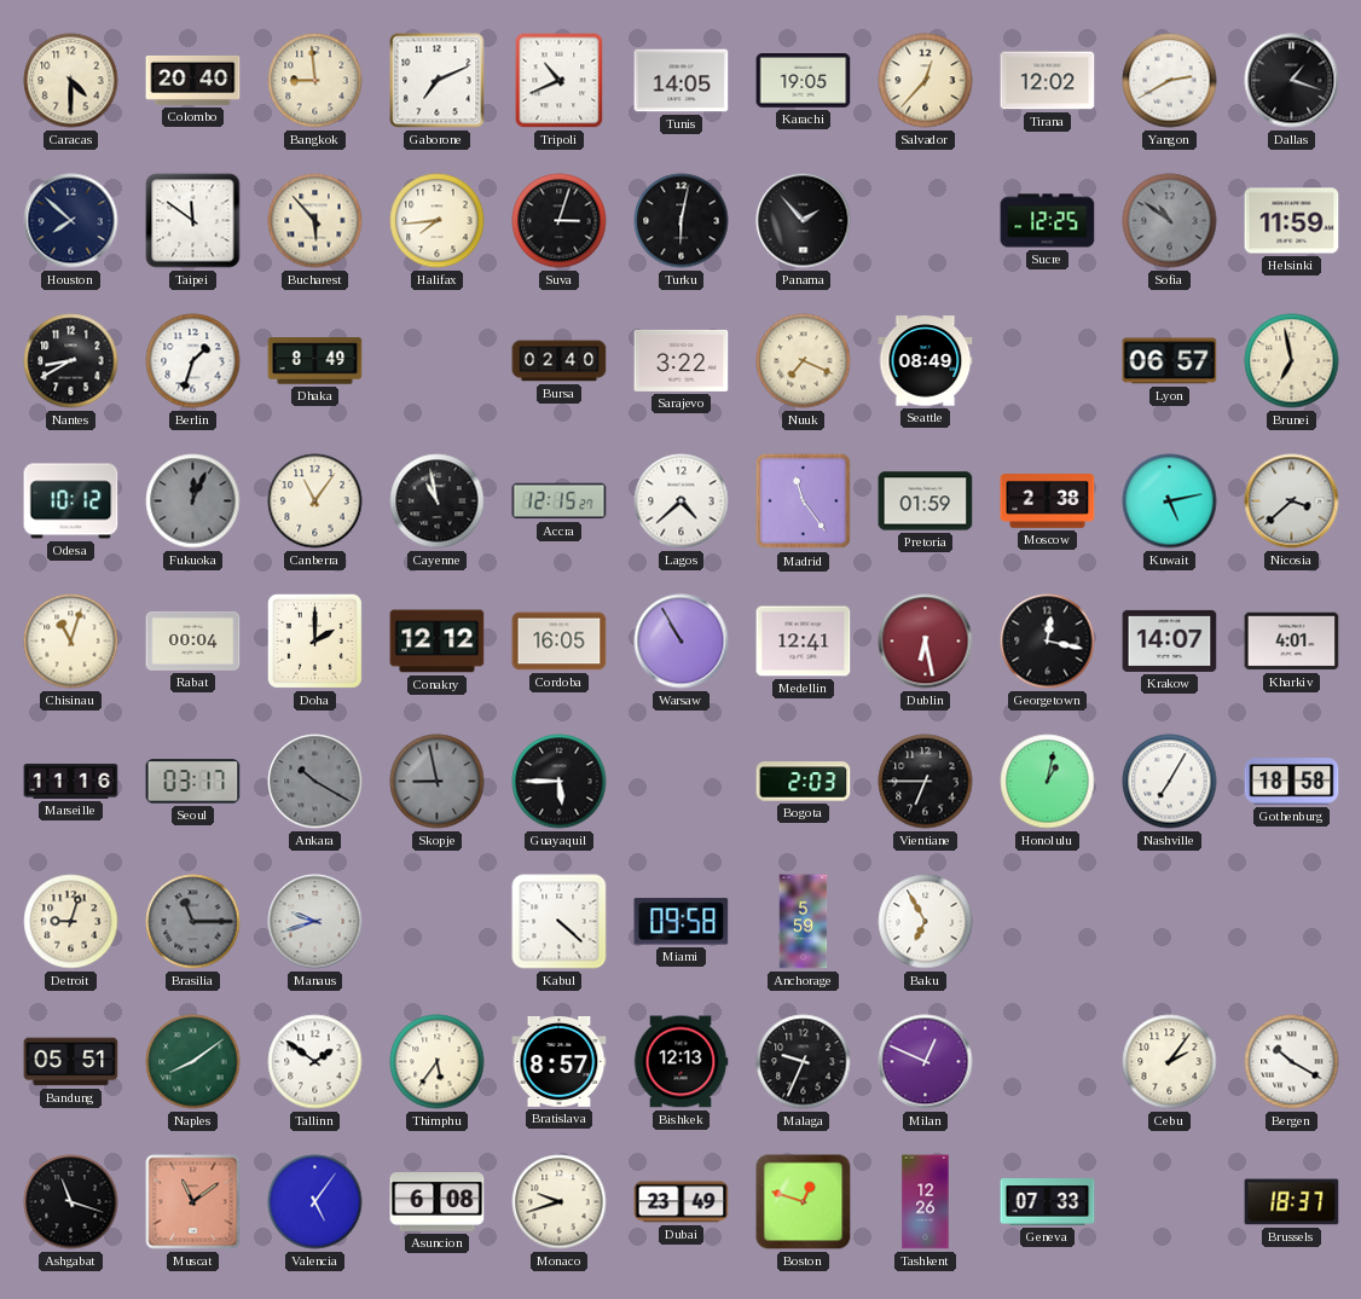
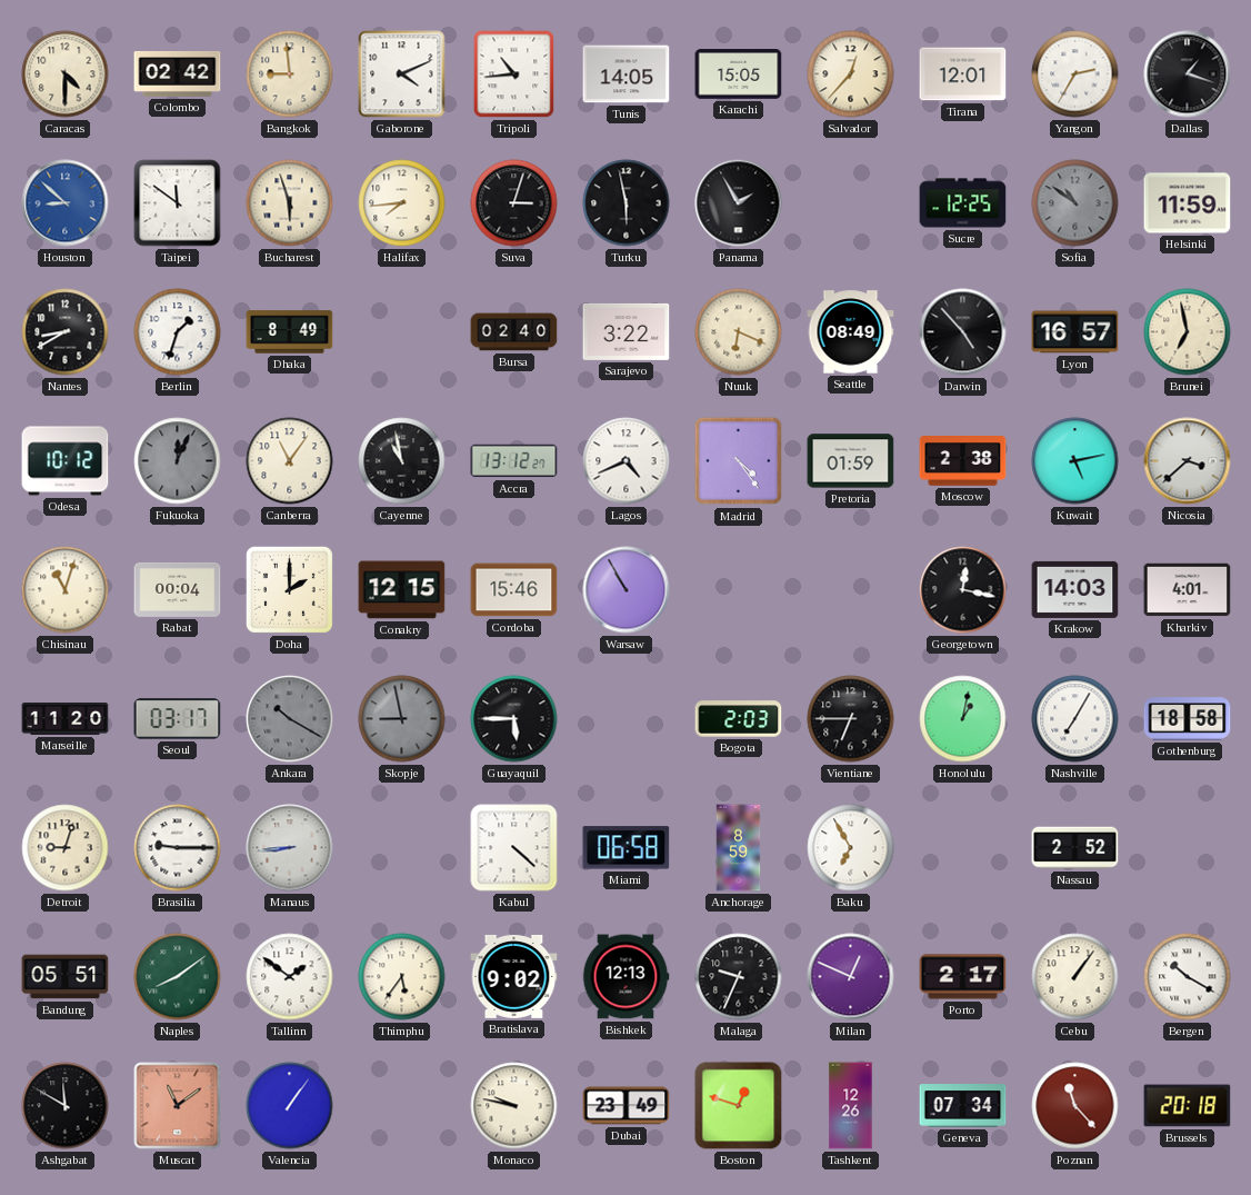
Colombo: 20:40 -> 02:42
Gaborone: 7:11 -> 4:11
Tripoli: 10:41 -> 10:44
Karachi: 19:05 -> 15:05
Tirana: 12:02 -> 12:01
Yangon: 2:40 -> 2:35
Houston: 7:52 -> 8:52
Houston dial: navy -> blue
Bucharest: 5:53 -> 5:57
Turku: 6:02 -> 5:58
Panama: 1:53 -> 1:55
Nuuk: 7:19 -> 6:19
Darwin: none -> 4:53
Lyon: 06:57 -> 16:57
Accra: 12:15 -> 13:12
Lagos: 4:38 -> 4:41
Madrid: 11:24 -> 4:24
Conakry: 12:12 -> 12:15
Cordoba: 16:05 -> 15:46
Medellin: 12:41 -> none
Dublin: 6:28 -> none
Krakow: 14:07 -> 14:03
Marseille: 11:16 -> 11:20
Brasilia: 11:15 -> 9:15
Brasilia dial: grey -> white
Manaus: 9:42 -> 8:44
Miami: 09:58 -> 06:58
Anchorage: 5:59 -> 8:59
Nassau: none -> 2:52
Bratislava: 8:57 -> 9:02
Porto: none -> 2:17
Cebu: 2:06 -> 1:06
Ashgabat: 11:18 -> 11:50
Valencia: 5:06 -> 1:06
Asuncion: 6:08 -> none
Monaco: 9:42 -> 9:47
Geneva: 07:33 -> 07:34
Poznan: none -> 11:23
Brussels: 18:37 -> 20:18
